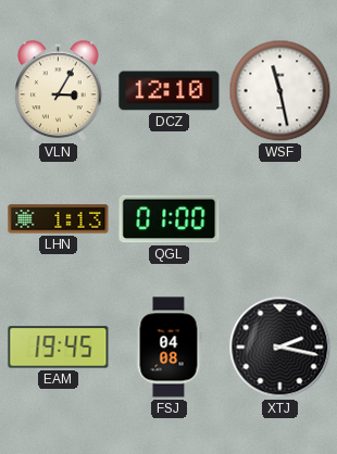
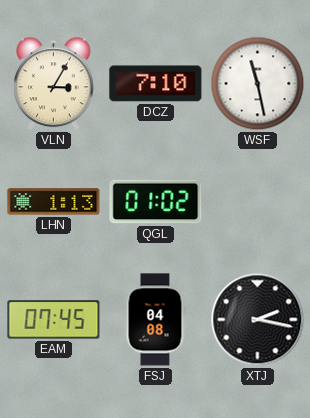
DCZ: 12:10 -> 7:10
QGL: 01:00 -> 01:02
EAM: 19:45 -> 07:45
